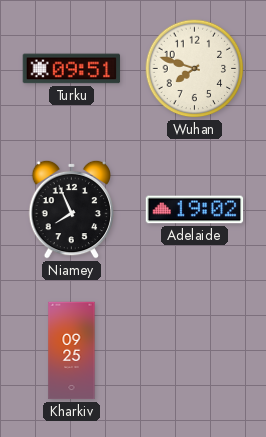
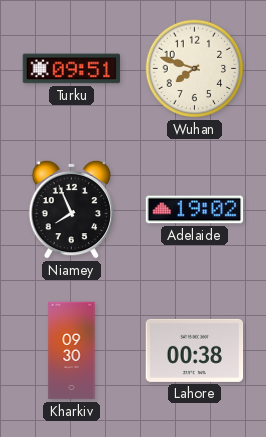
Kharkiv: 09:25 -> 09:30
Lahore: none -> 00:38
